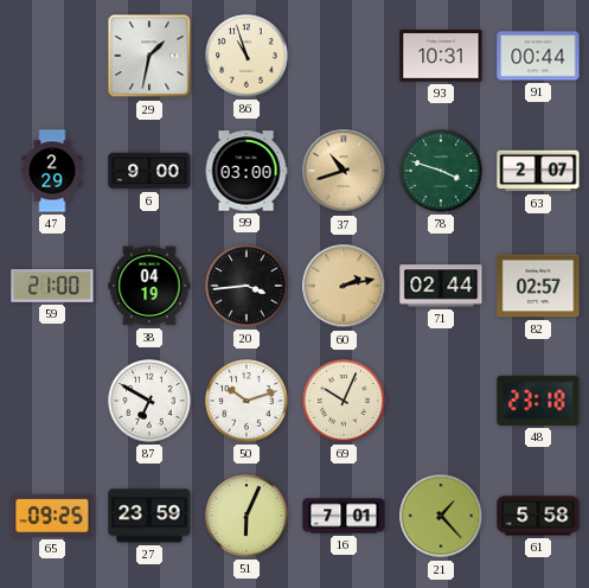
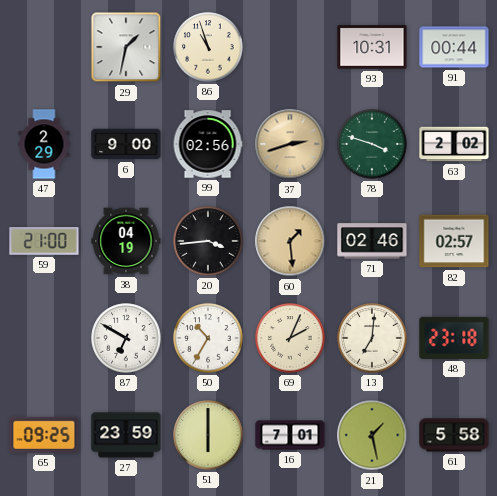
99: 03:00 -> 02:56
37: 10:42 -> 2:42
63: 2:07 -> 2:02
60: 2:13 -> 1:29
71: 02:44 -> 02:46
50: 10:12 -> 10:35
69: 10:04 -> 2:04
13: none -> 7:01
51: 6:04 -> 6:00
21: 1:23 -> 1:28
